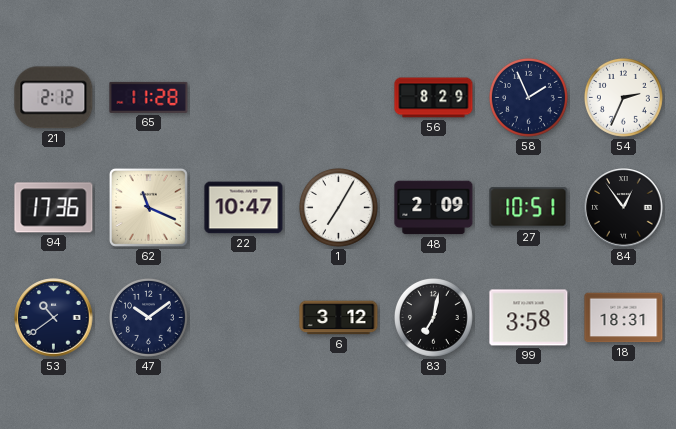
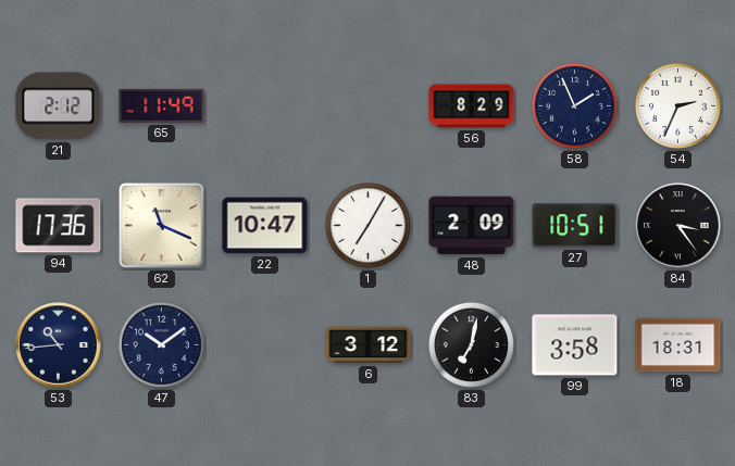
65: 11:28 -> 11:49
84: 12:54 -> 3:24
53: 10:39 -> 10:44
